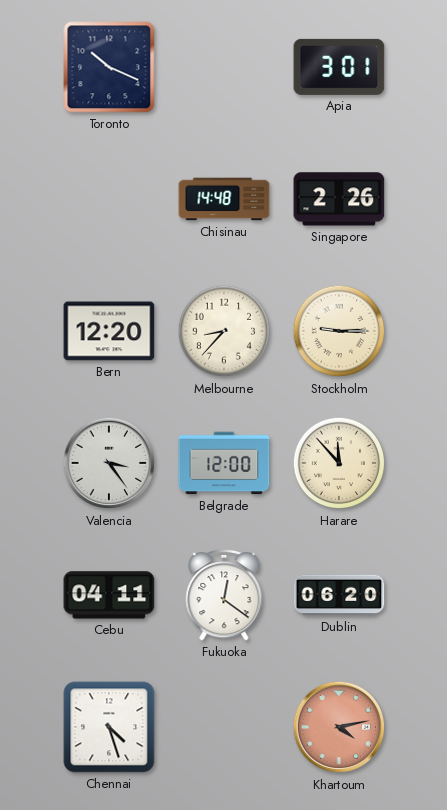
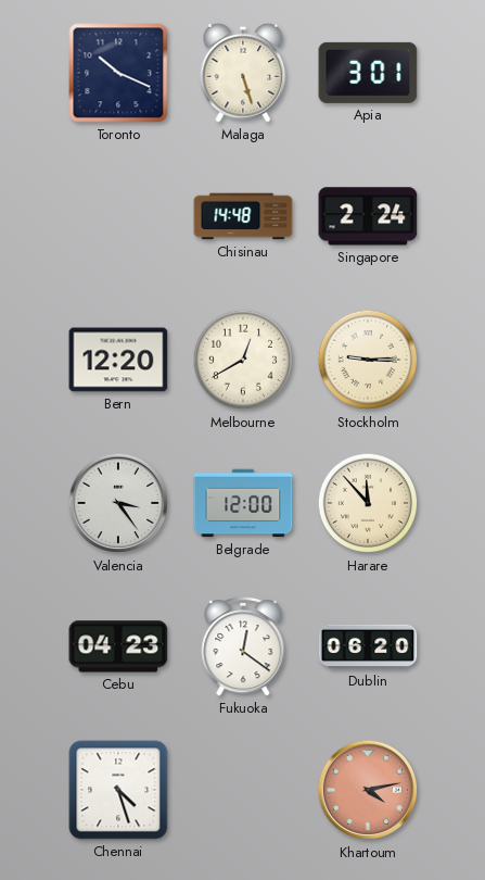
Malaga: none -> 5:27
Singapore: 2:26 -> 2:24
Melbourne: 8:37 -> 12:40
Cebu: 04:11 -> 04:23
